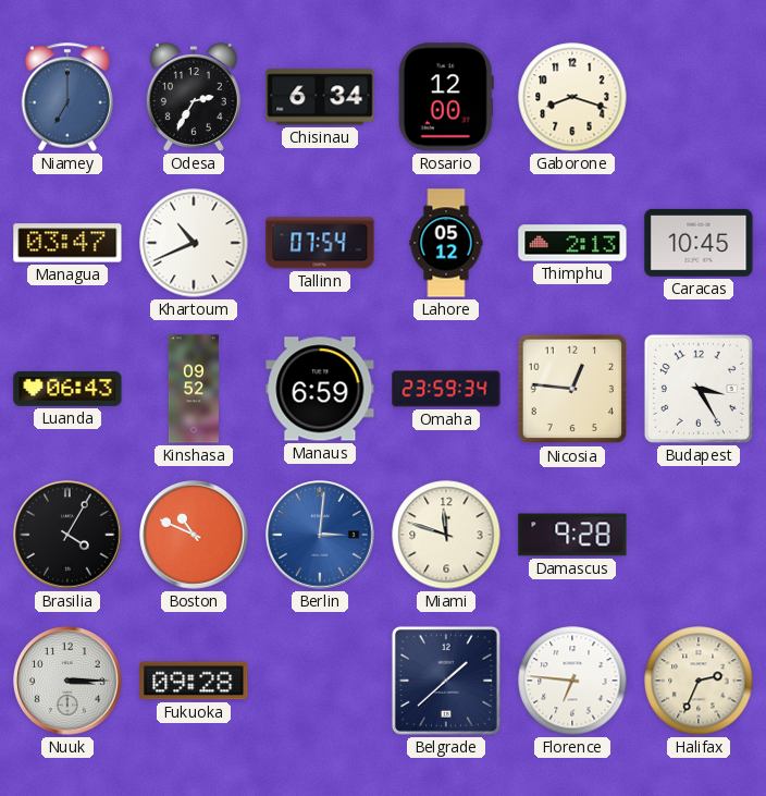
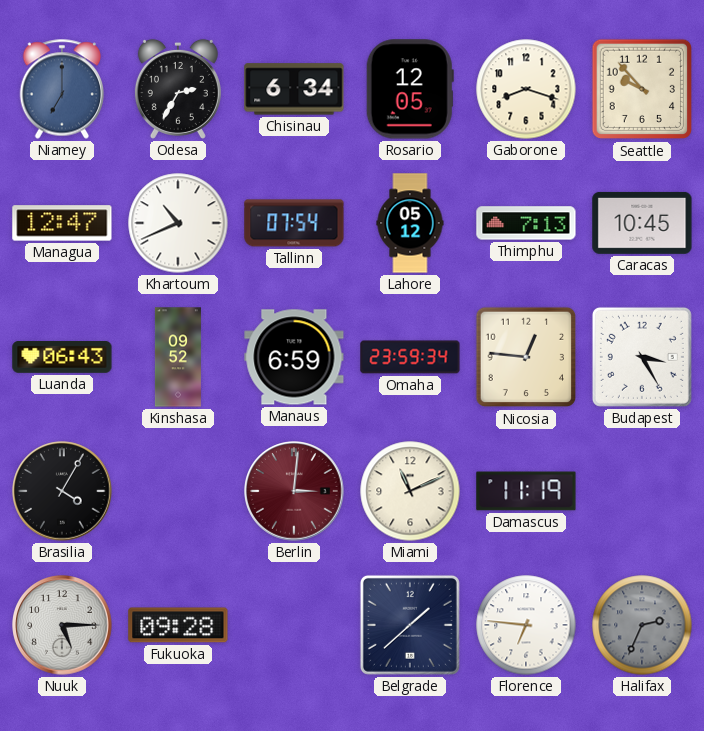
Rosario: 12:00 -> 12:05
Seattle: none -> 9:53
Managua: 03:47 -> 12:47
Thimphu: 2:13 -> 7:13
Boston: 10:49 -> none
Berlin dial: blue -> burgundy
Miami: 11:48 -> 11:11
Damascus: 9:28 -> 11:19
Nuuk: 3:15 -> 5:15
Halifax dial: cream -> grey
